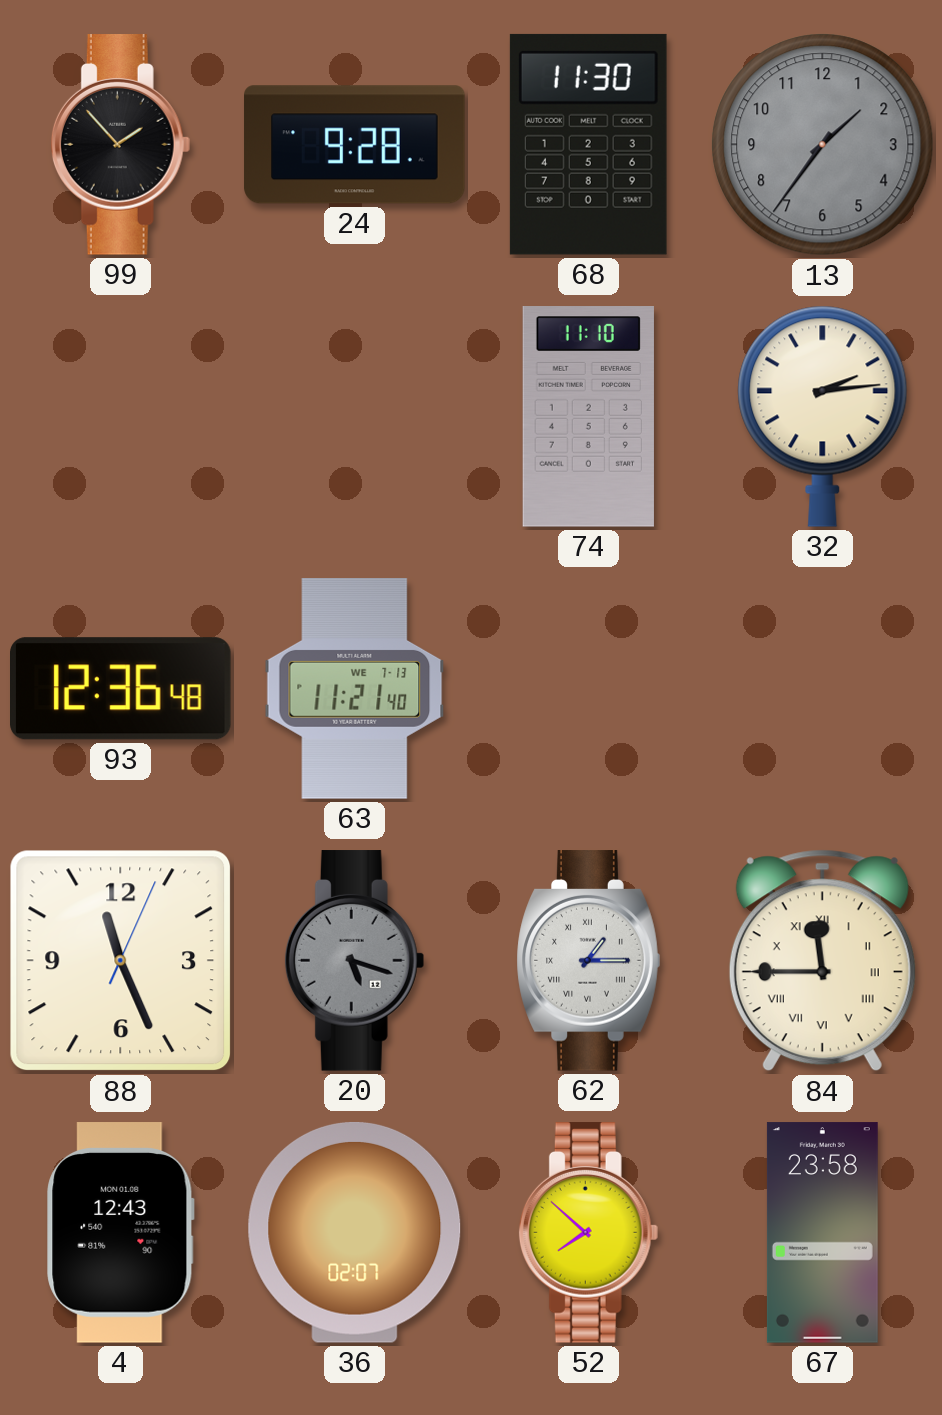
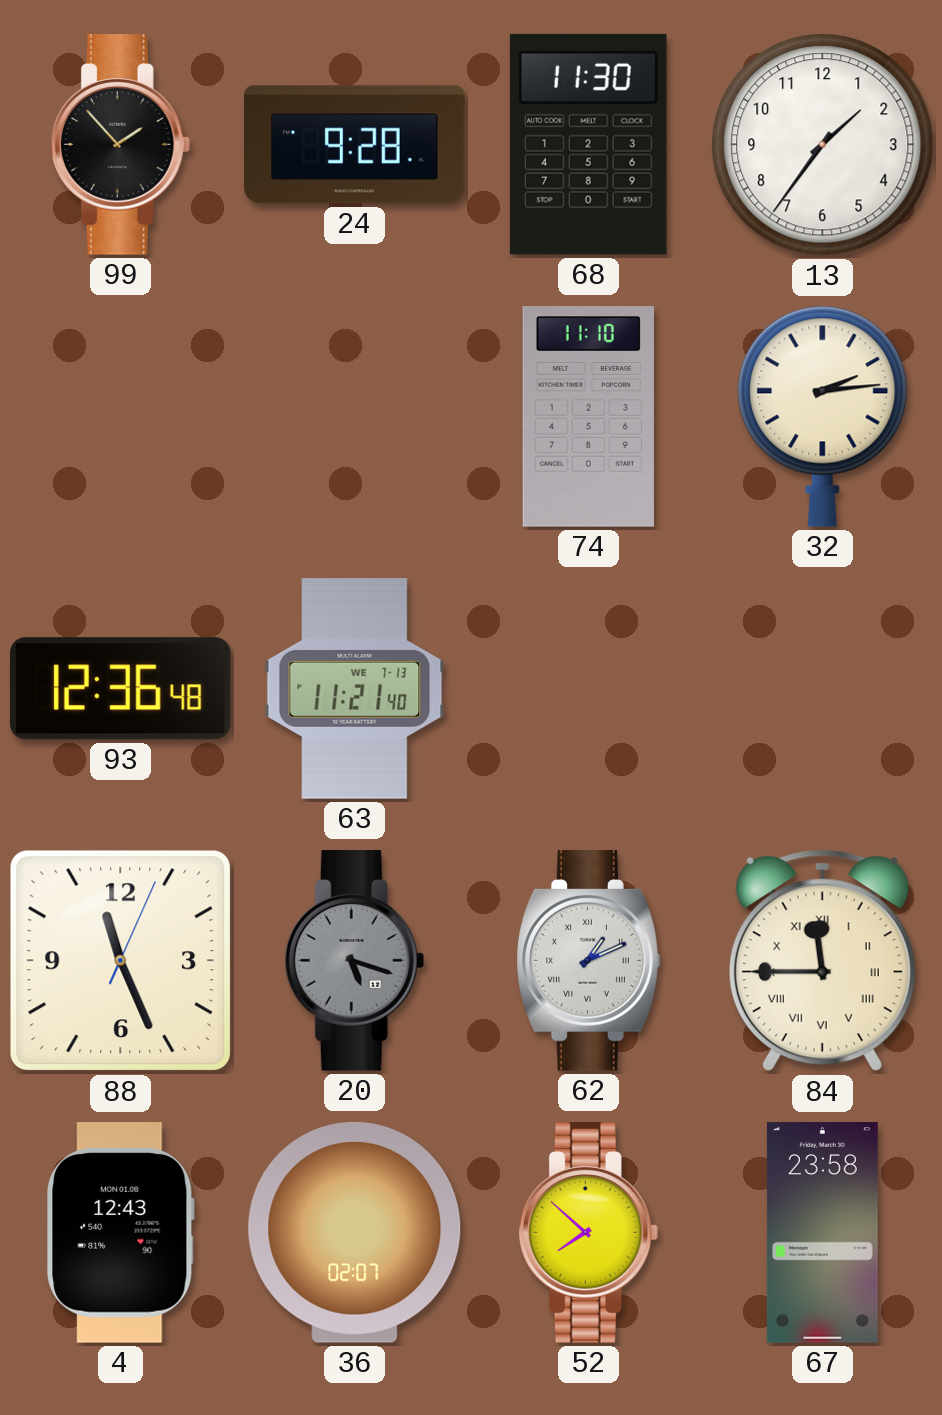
13 dial: grey -> white
62: 1:15 -> 1:11
